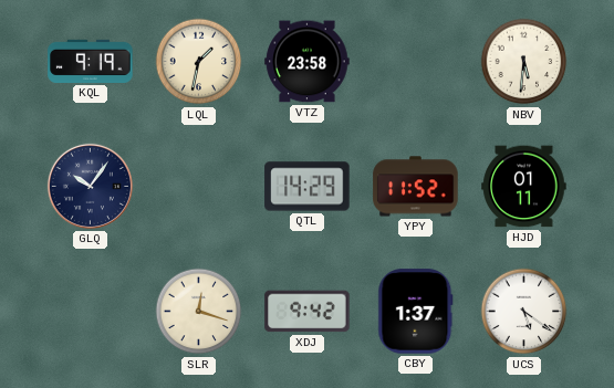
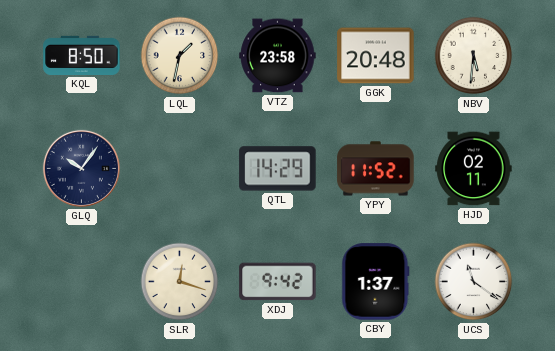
KQL: 9:19 -> 8:50
GGK: none -> 20:48
HJD: 01:11 -> 02:11
UCS: 5:21 -> 11:21
